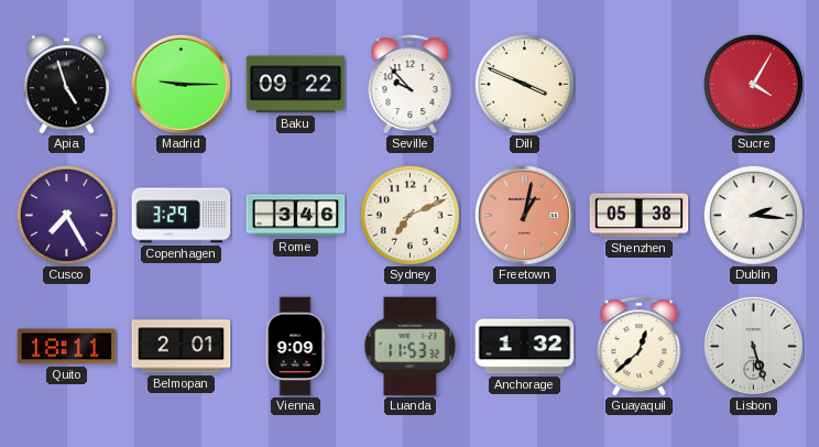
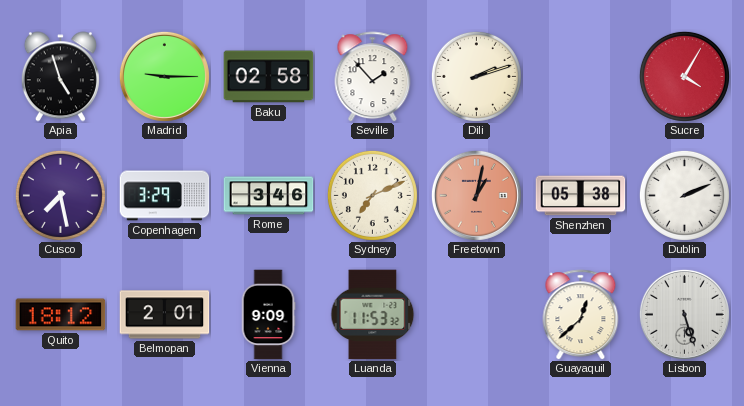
Baku: 09:22 -> 02:58
Seville: 9:53 -> 1:53
Dili: 3:49 -> 2:12
Cusco: 7:25 -> 7:28
Dublin: 2:16 -> 2:11
Quito: 18:11 -> 18:12
Anchorage: 1:32 -> none
